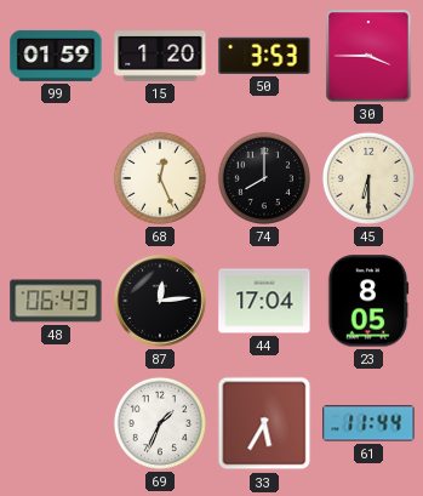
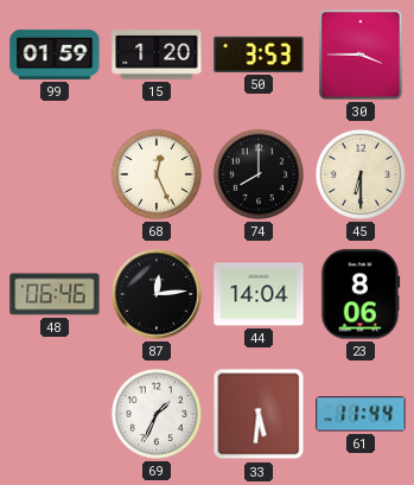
48: 06:43 -> 06:46
44: 17:04 -> 14:04
23: 8:05 -> 8:06
33: 5:35 -> 5:31
